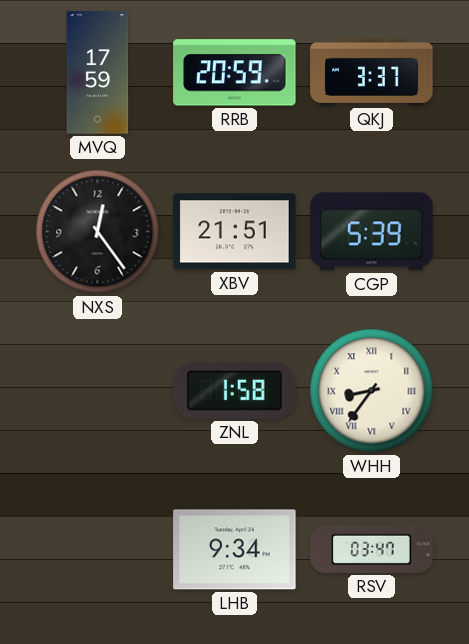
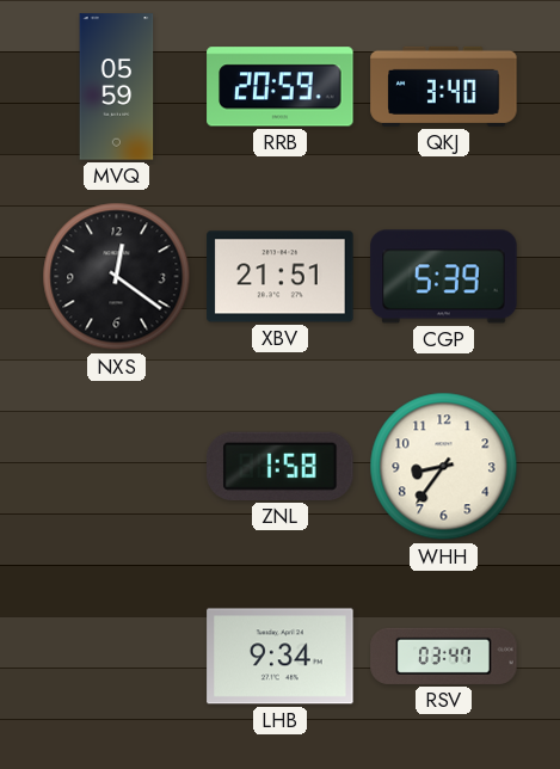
MVQ: 17:59 -> 05:59
QKJ: 3:37 -> 3:40
NXS: 12:24 -> 12:21
WHH numerals: Roman -> Arabic
